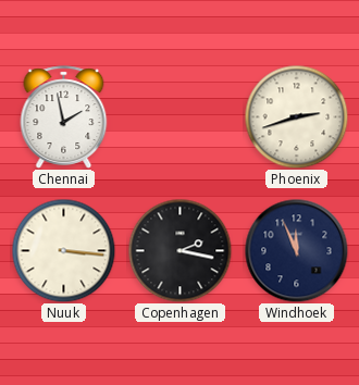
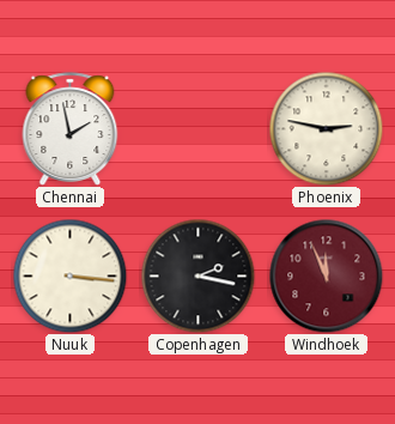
Phoenix: 2:42 -> 2:47
Windhoek dial: navy -> burgundy
